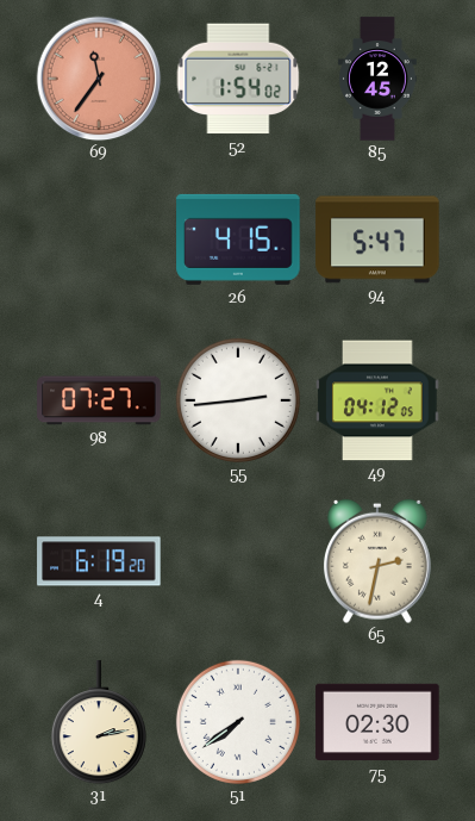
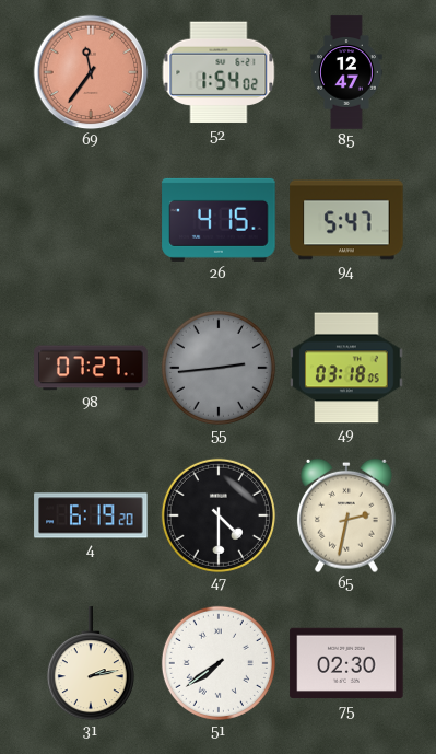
85: 12:45 -> 12:47
55 dial: white -> grey
49: 04:12 -> 03:18
47: none -> 4:30
